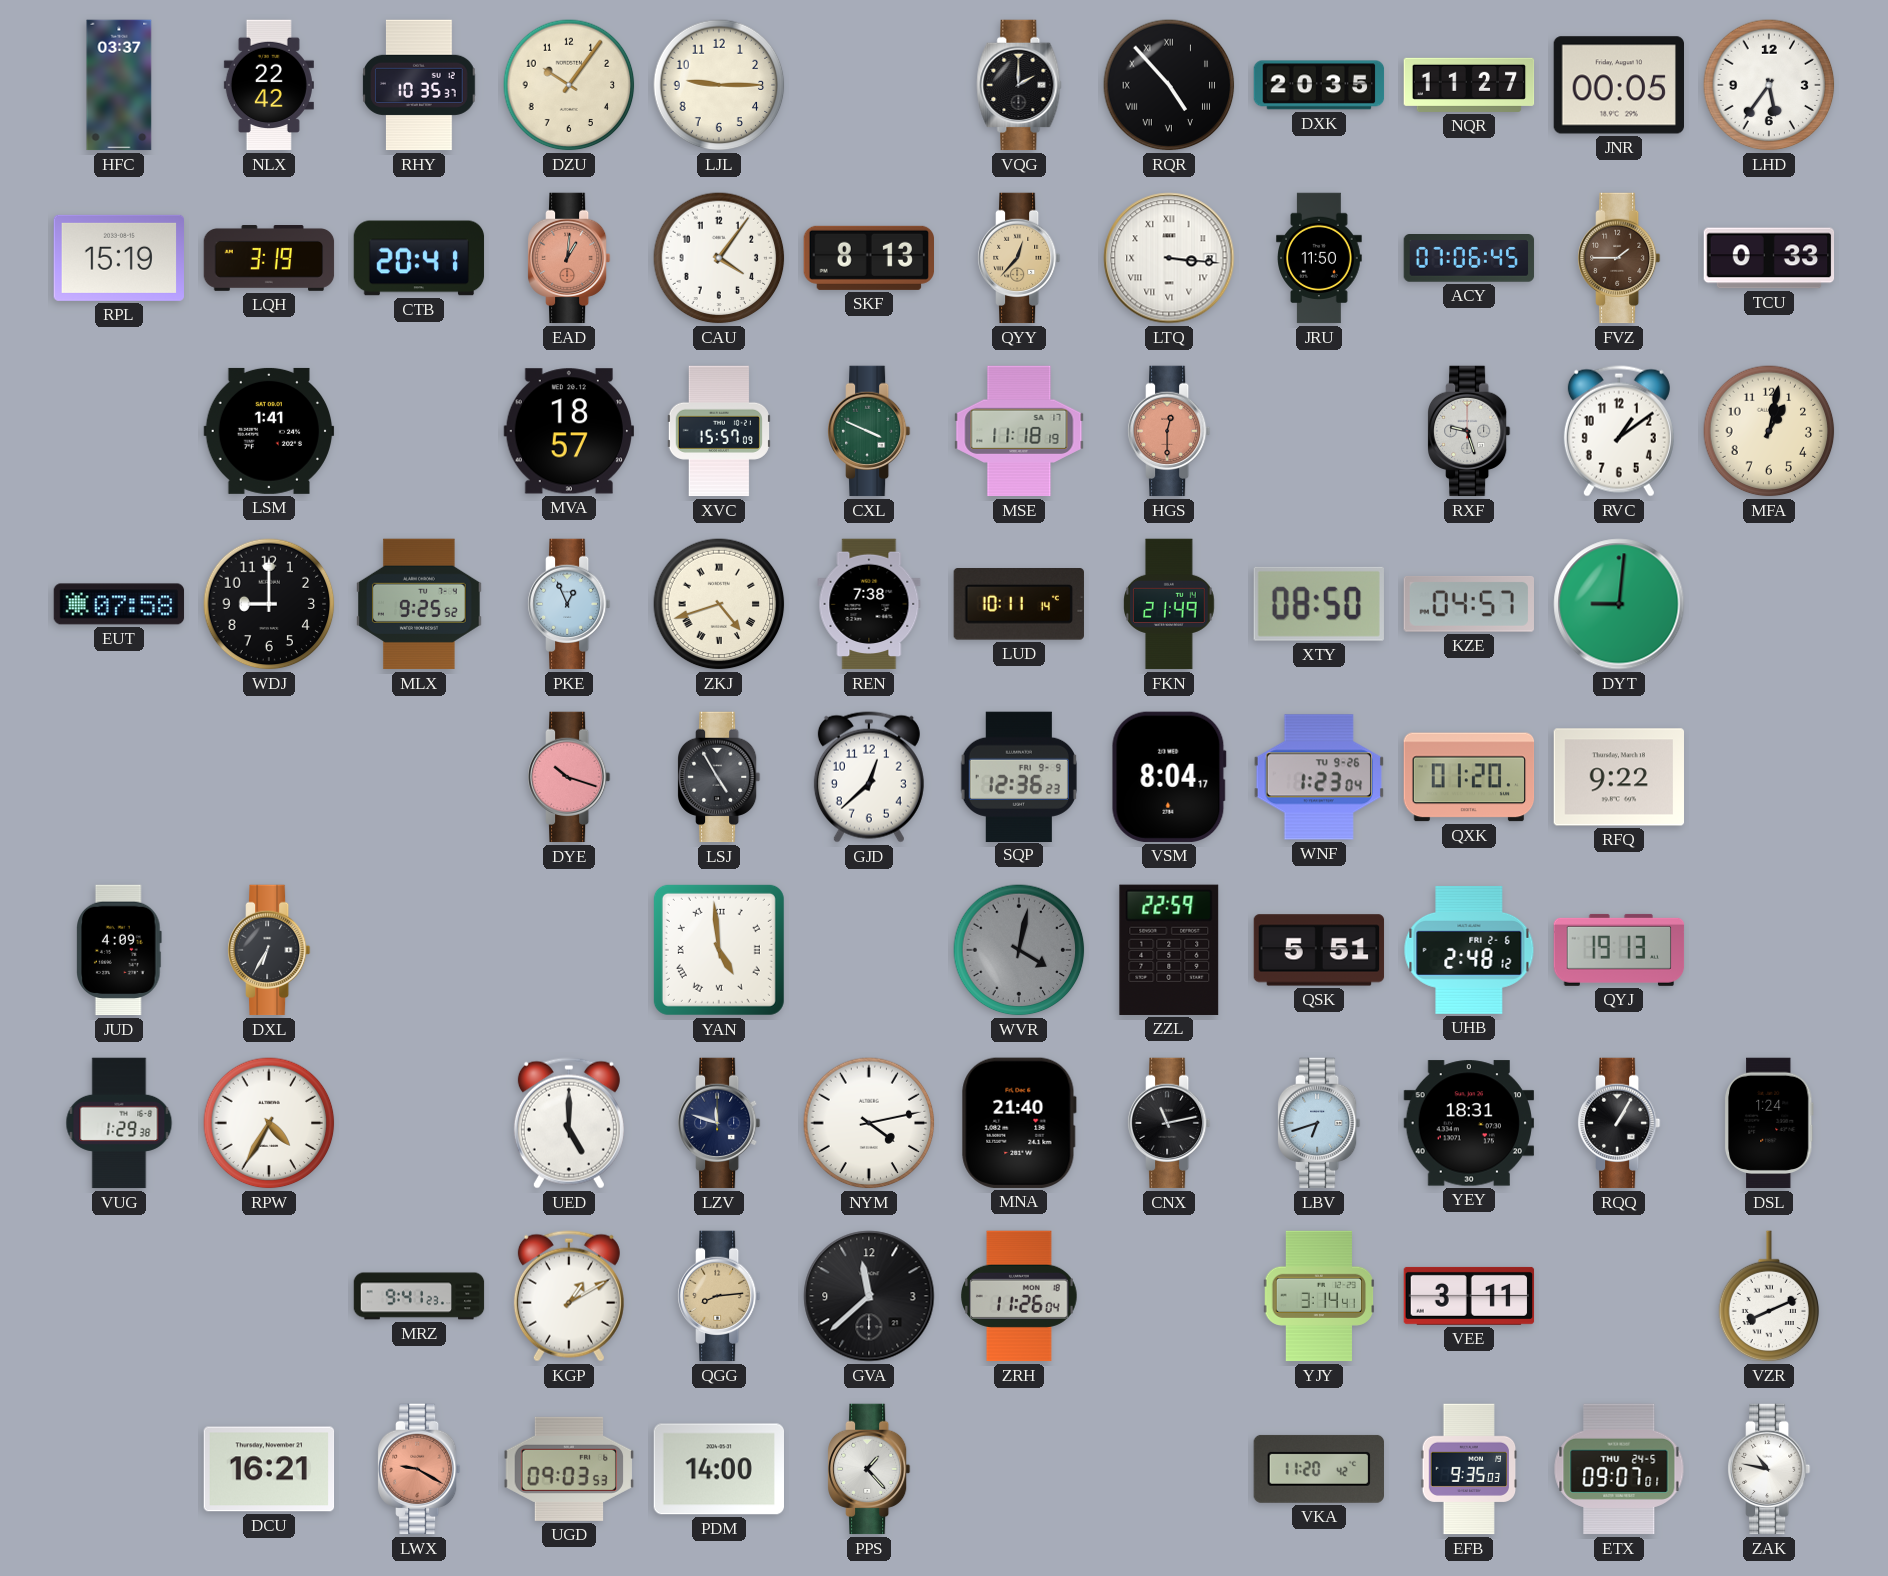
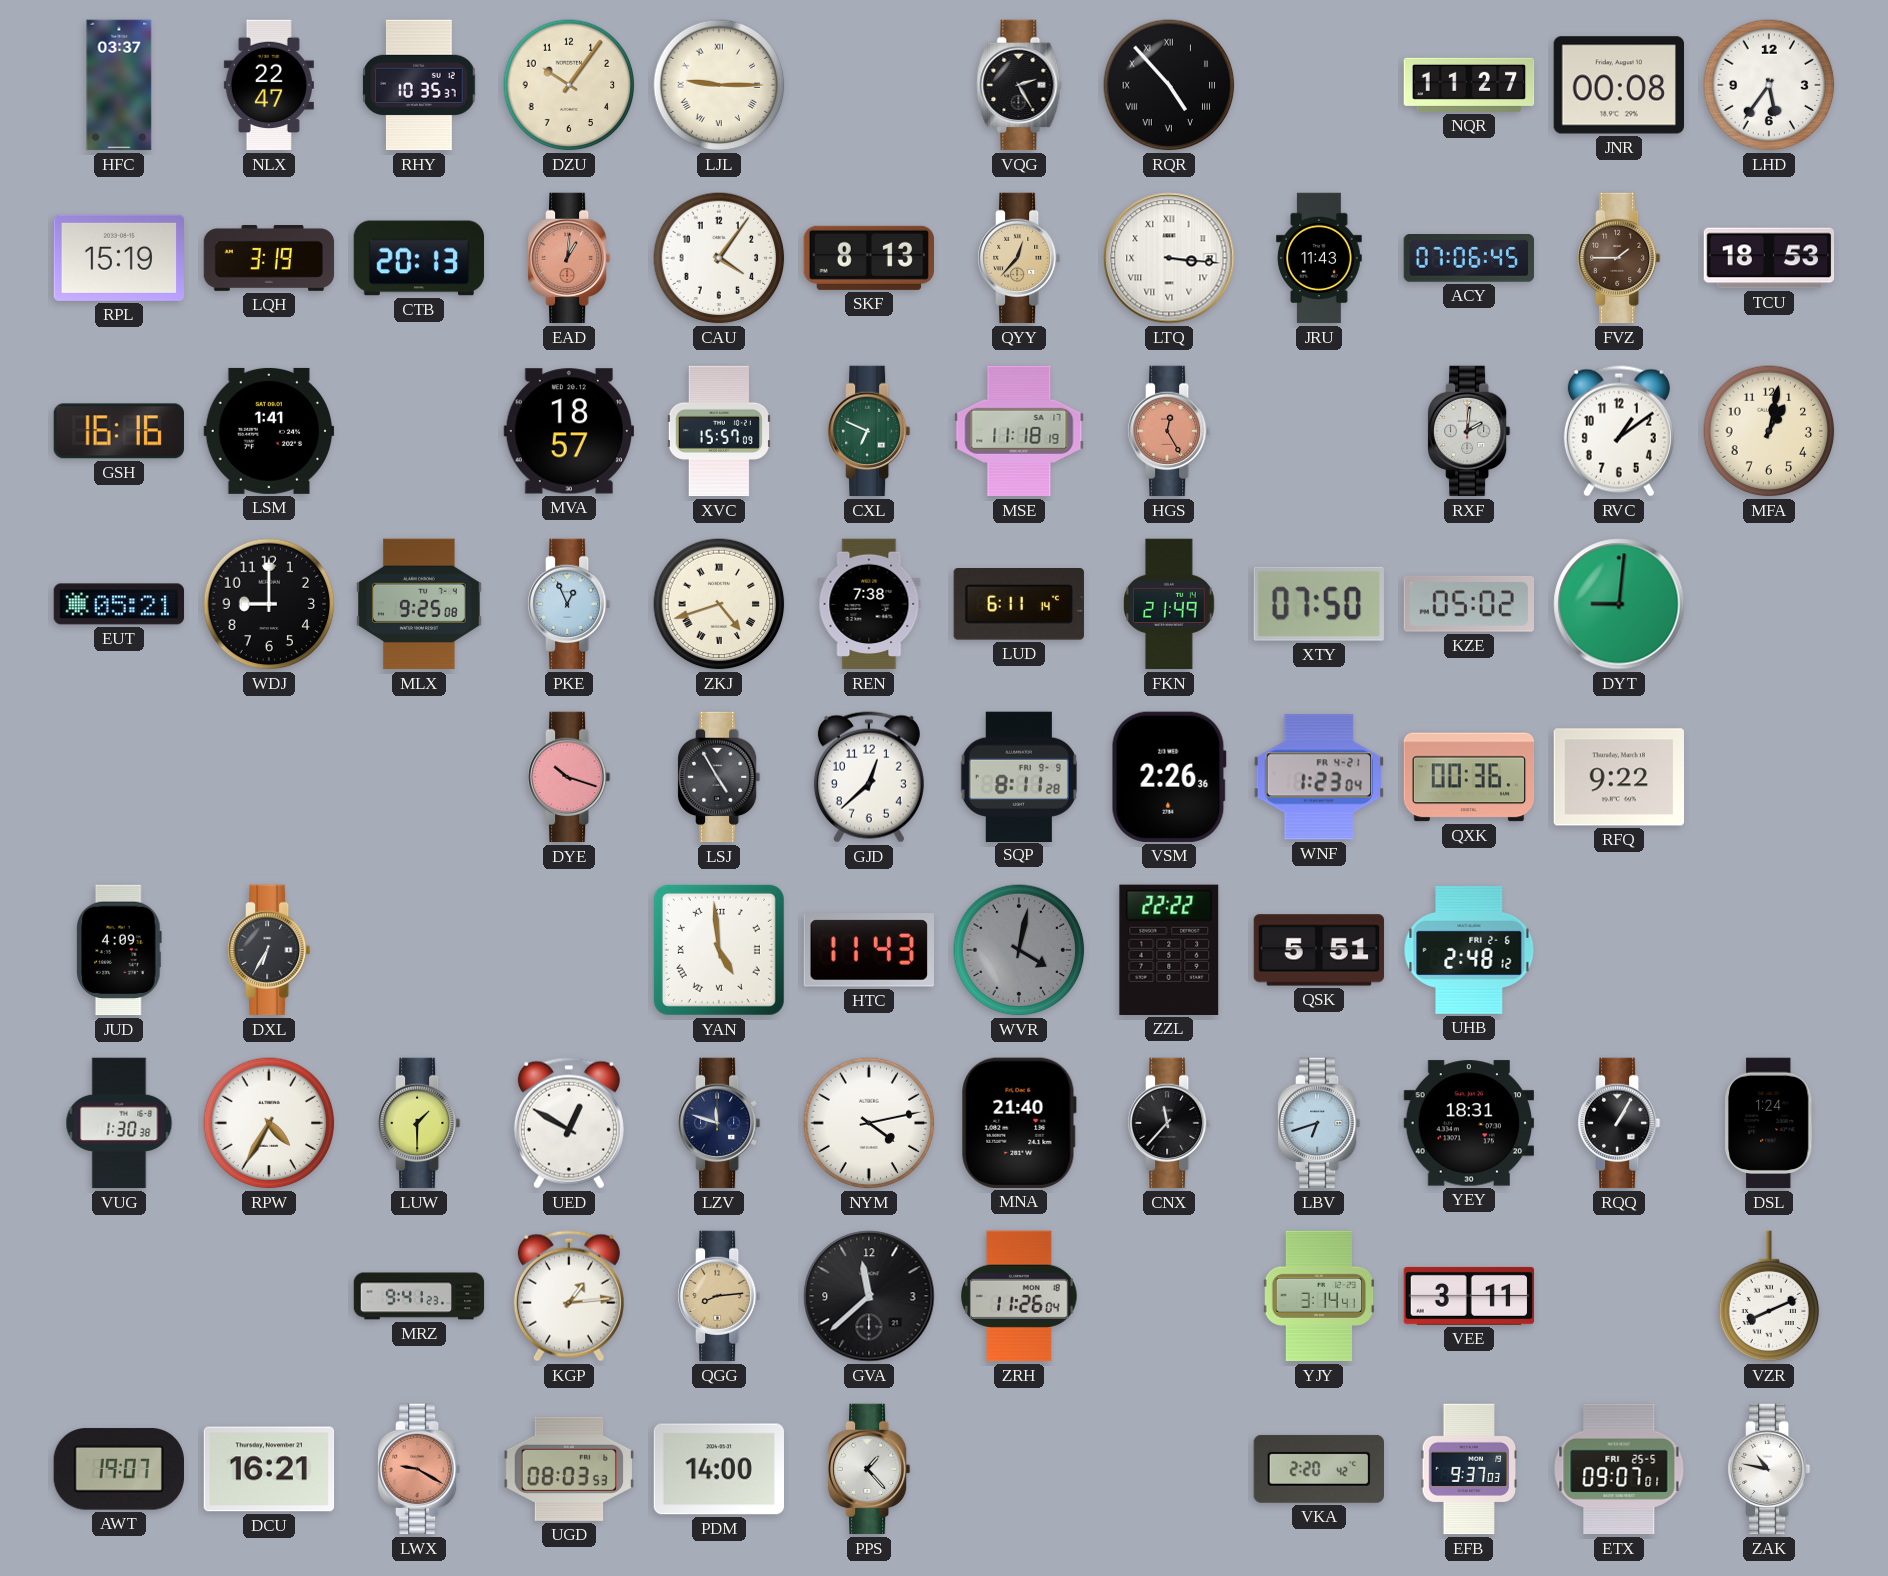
NLX: 22:42 -> 22:47
LJL numerals: Arabic -> Roman
VQG: 2:00 -> 2:25
DXK: 20:35 -> none
JNR: 00:05 -> 00:08
CTB: 20:41 -> 20:13
JRU: 11:50 -> 11:43
TCU: 0:33 -> 18:53
GSH: none -> 16:16
CXL: 3:49 -> 6:49
HGS: 12:30 -> 12:25
RXF: 9:27 -> 2:01
EUT: 07:58 -> 05:21
MLX: 9:25:52 -> 9:25:08
LUD: 10:11 -> 6:11
XTY: 08:50 -> 07:50
KZE: 04:57 -> 05:02
SQP: 12:36 -> 8:11
VSM: 8:04 -> 2:26
WNF date: TU 9-26 -> FR 4-21
QXK: 01:20 -> 00:36
HTC: none -> 11:43
ZZL: 22:59 -> 22:22
QYJ: 19:13 -> none
VUG: 1:29 -> 1:30
LUW: none -> 1:30
UED: 5:00 -> 12:50
CNX: 11:13 -> 11:37
KGP: 1:10 -> 1:14
AWT: none -> 19:07
UGD: 09:03 -> 08:03
VKA: 11:20 -> 2:20
EFB: 9:35 -> 9:37
ETX date: THU 24-5 -> FRI 25-5
